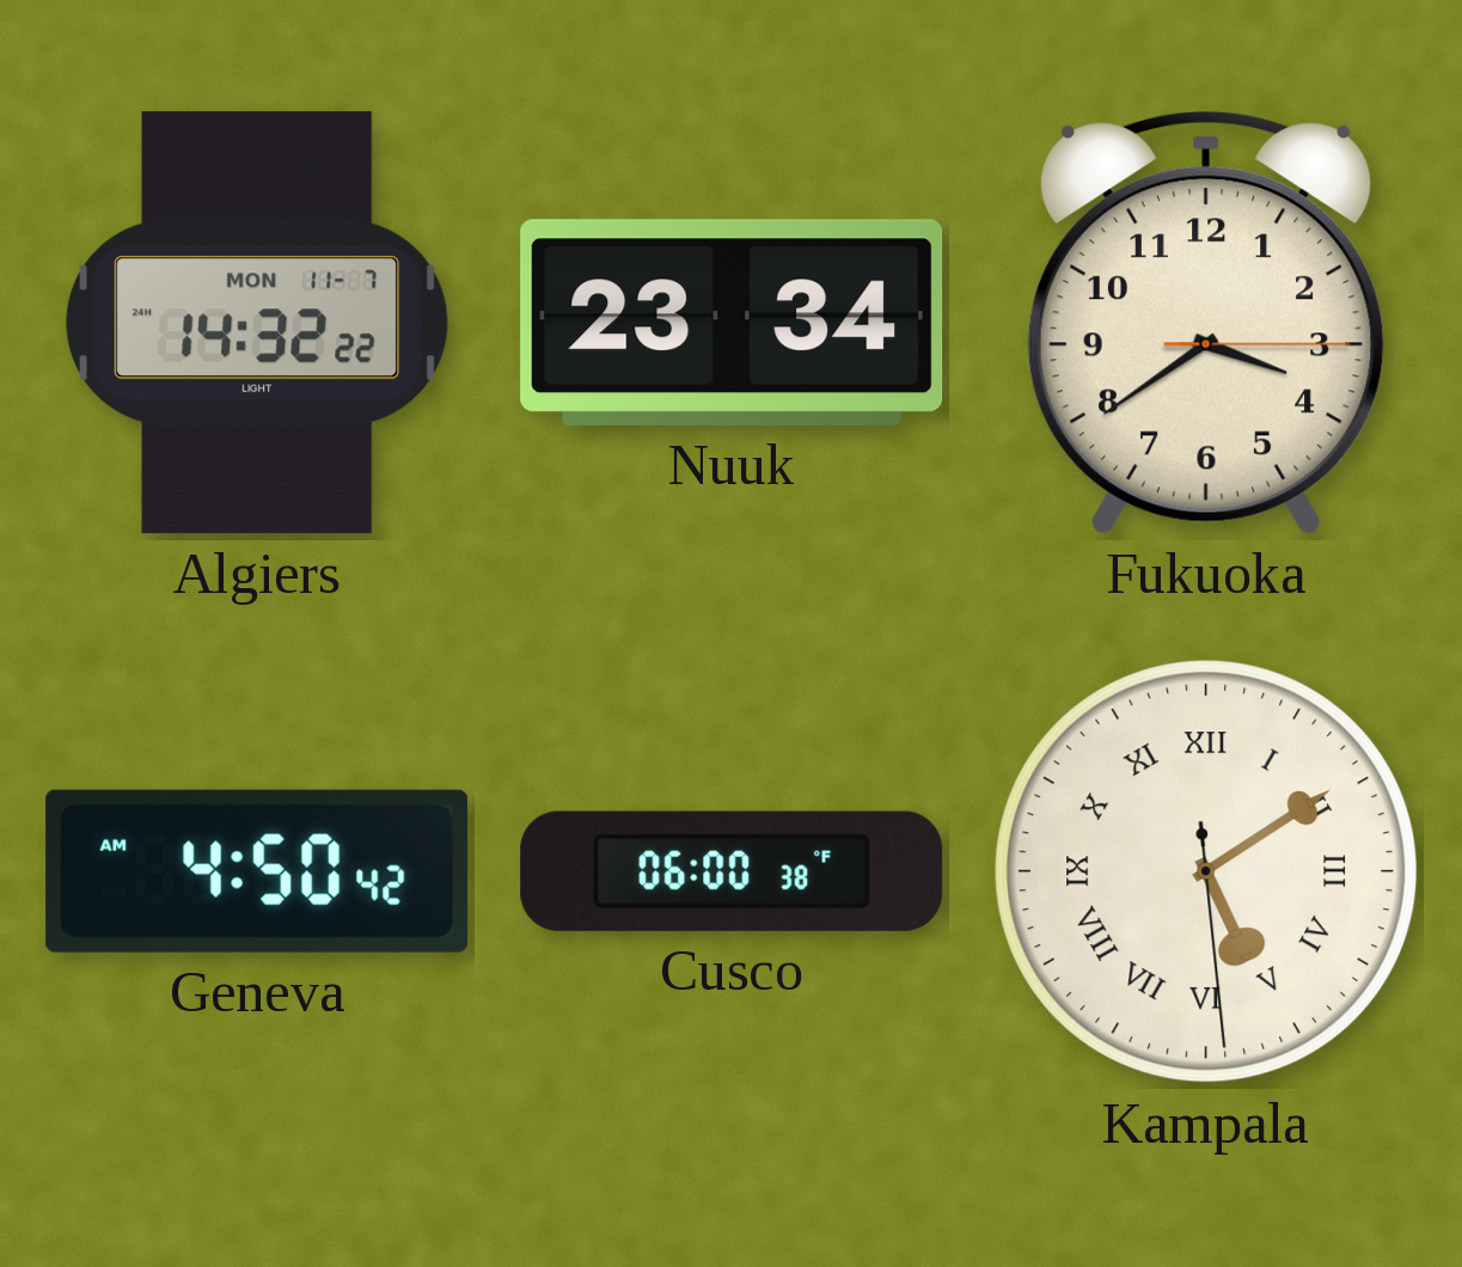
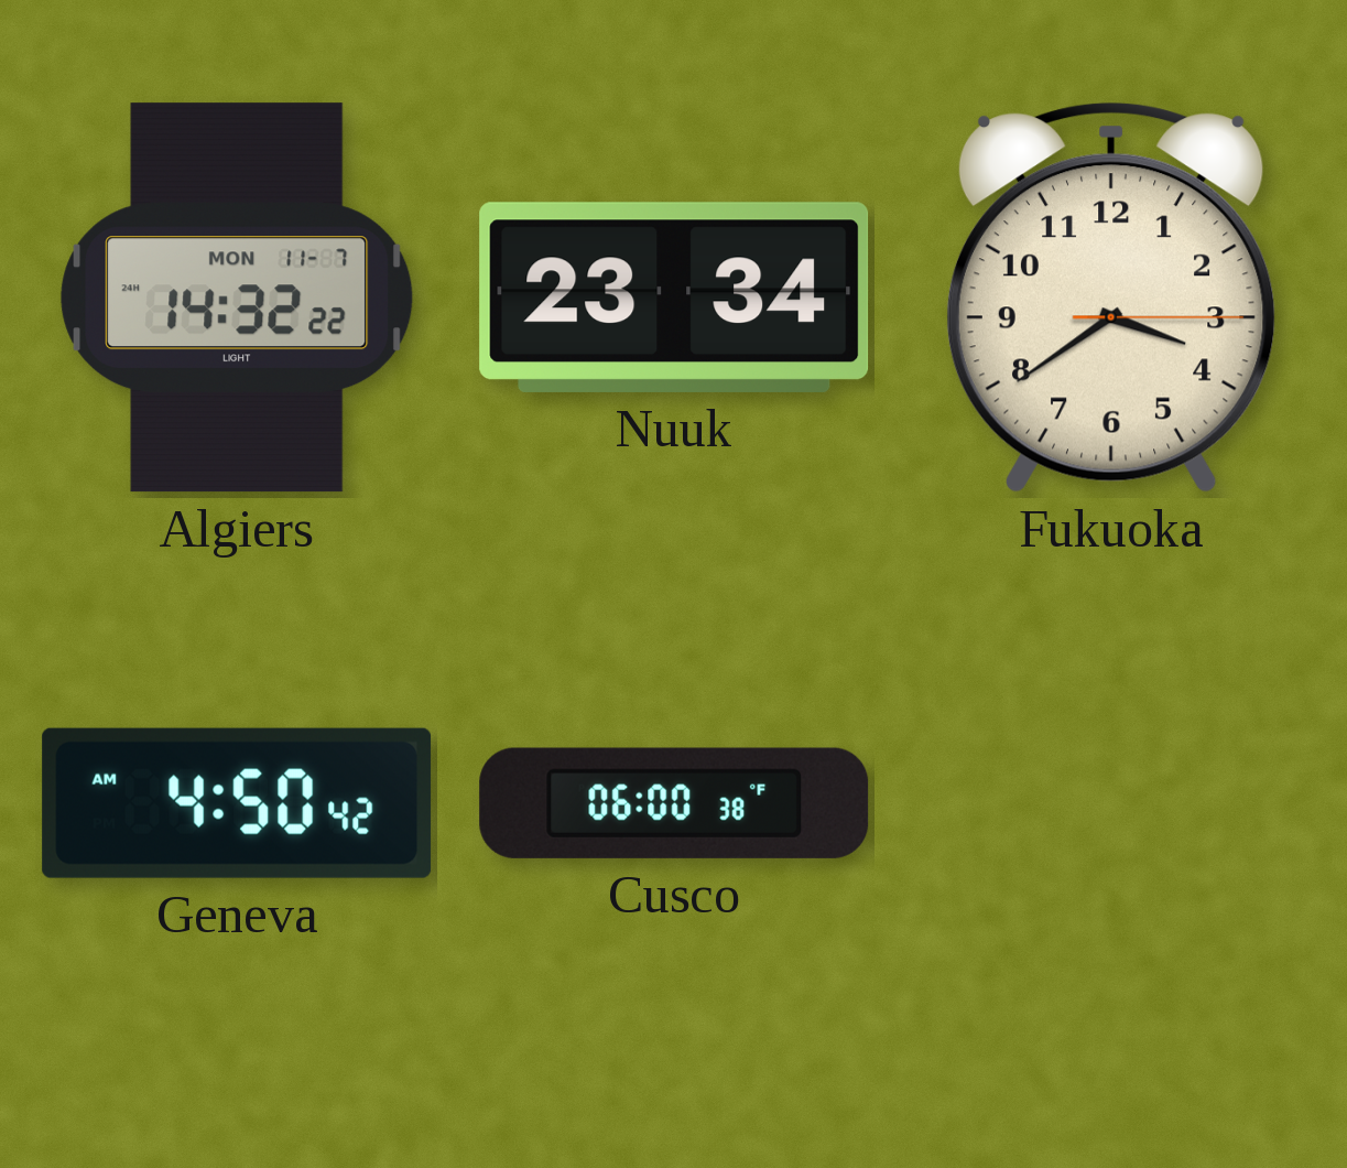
Kampala: 5:09 -> none
